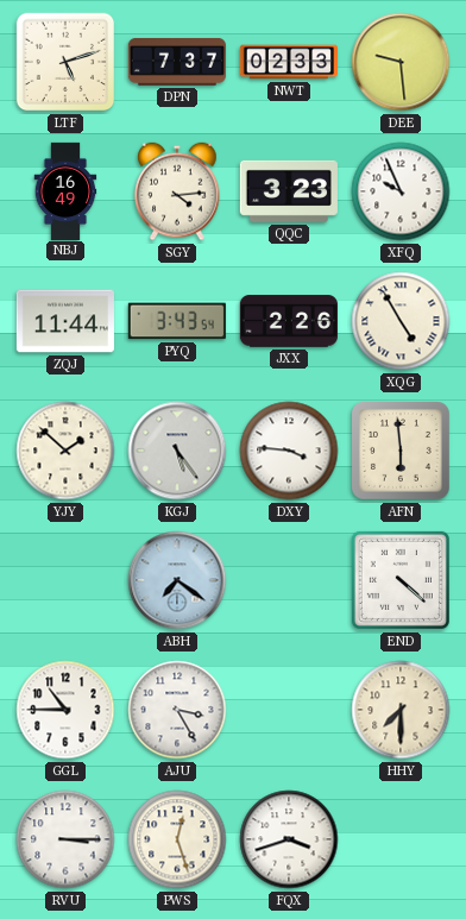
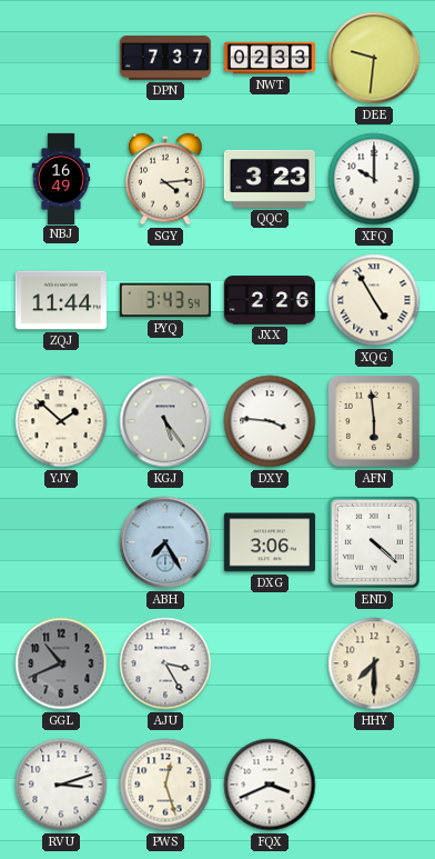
LTF: 5:12 -> none
DEE: 9:29 -> 9:31
XFQ: 9:56 -> 10:00
ABH: 7:21 -> 7:25
DXG: none -> 3:06
GGL: 10:45 -> 10:41
GGL dial: white -> grey
RVU: 3:15 -> 3:12
FQX: 3:42 -> 3:41
